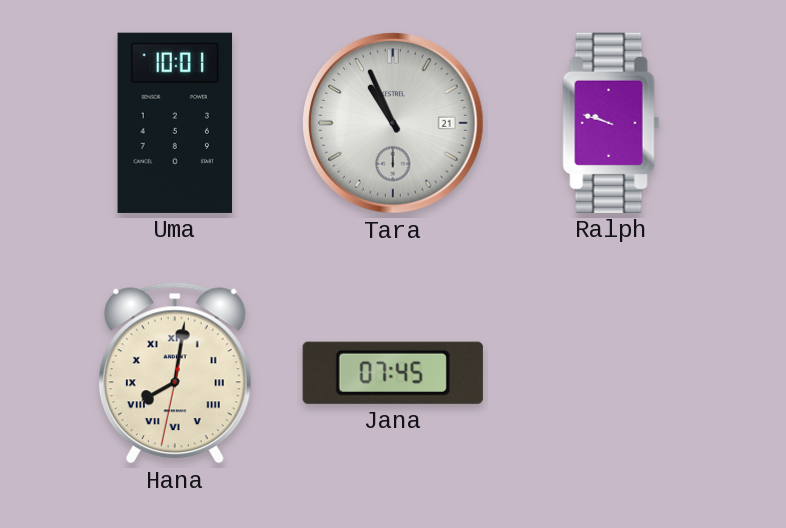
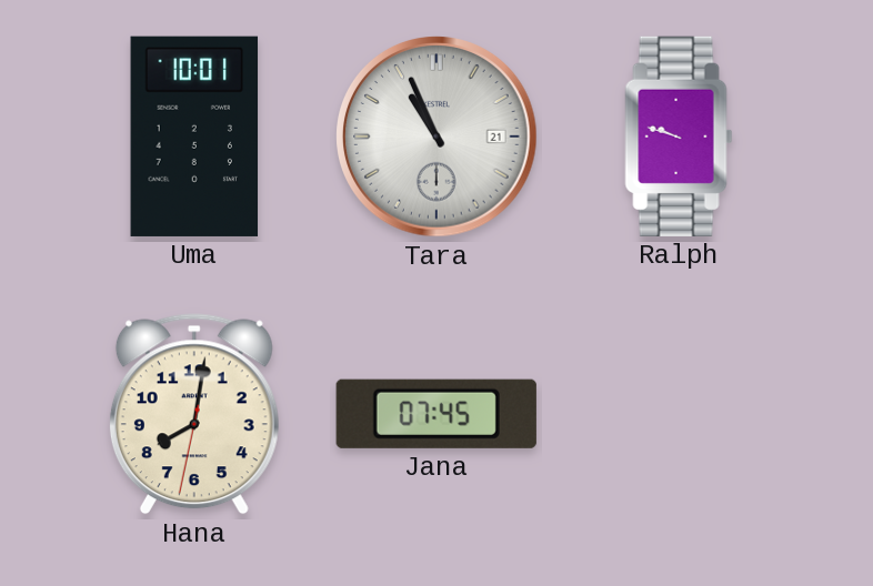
Hana numerals: Roman -> Arabic
